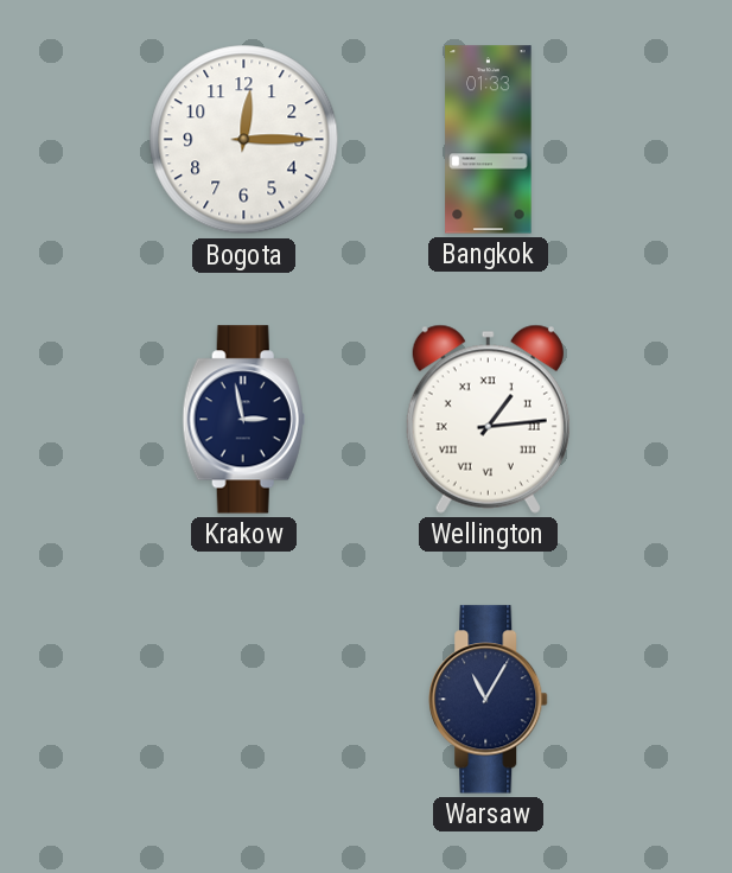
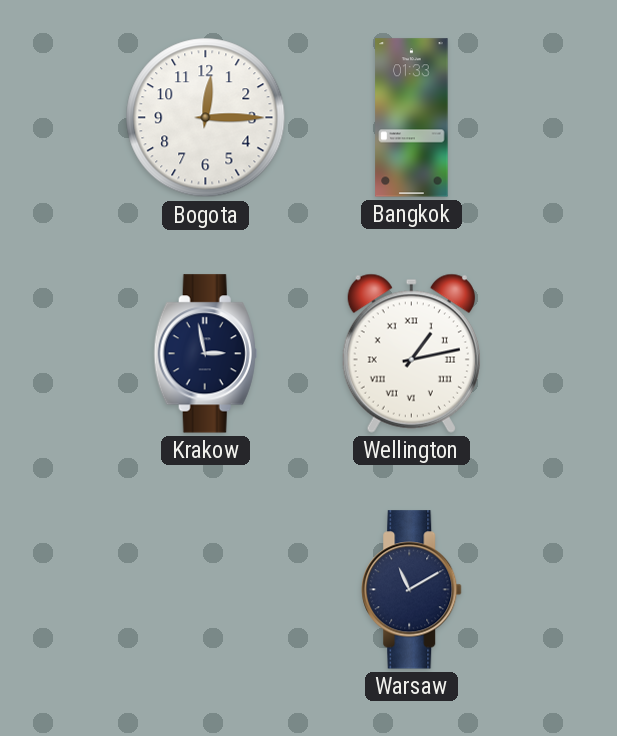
Wellington: 1:14 -> 1:13
Warsaw: 11:05 -> 11:10
